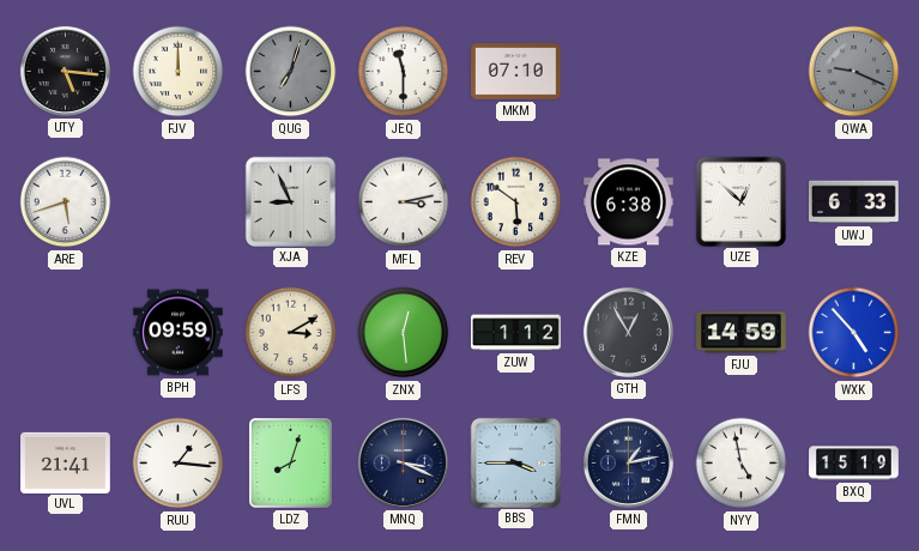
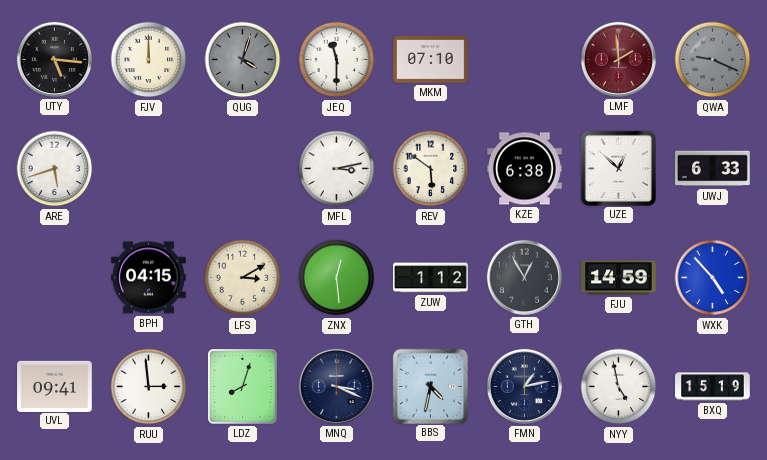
QUG: 7:03 -> 4:03
LMF: none -> 1:59
XJA: 8:56 -> none
BPH: 09:59 -> 04:15
UVL: 21:41 -> 09:41
RUU: 1:16 -> 2:59
BBS: 3:45 -> 4:32
